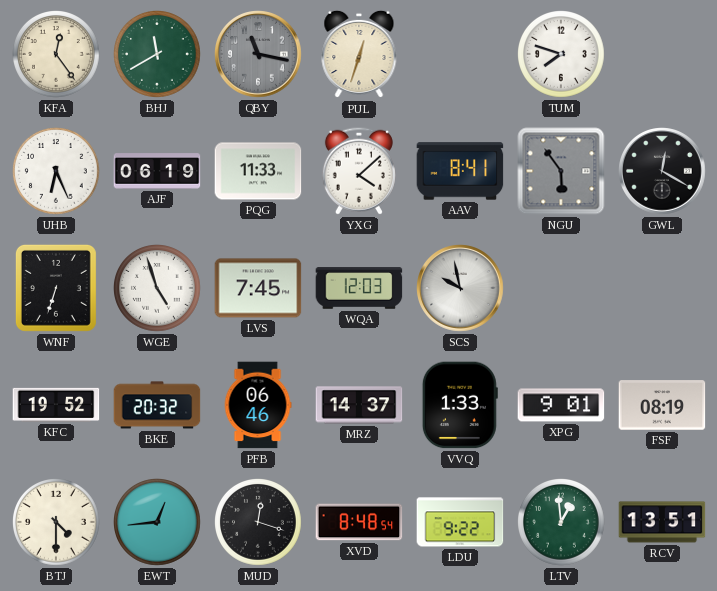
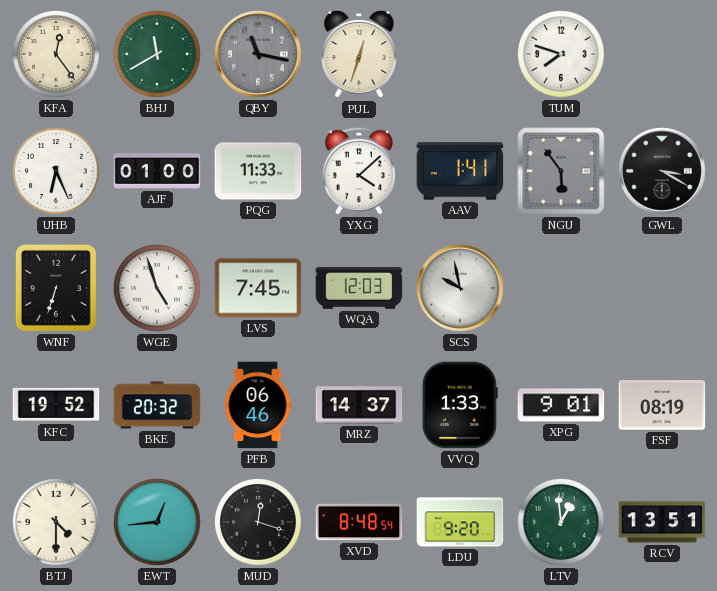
AJF: 06:19 -> 01:00
AAV: 8:41 -> 1:41
GWL: 12:20 -> 3:20
LDU: 9:22 -> 9:20
